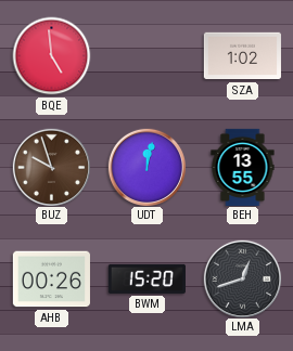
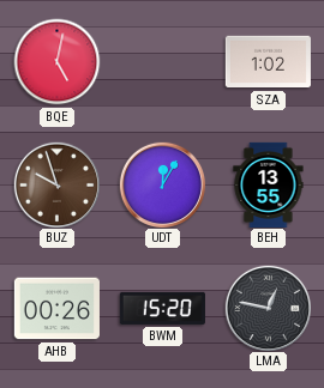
BQE: 4:59 -> 5:02
UDT: 12:02 -> 12:05
LMA: 12:42 -> 12:47
